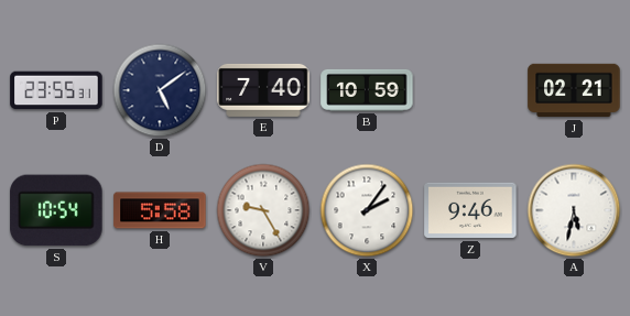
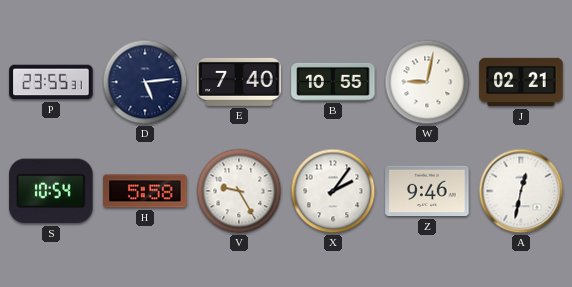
D: 5:09 -> 5:14
B: 10:59 -> 10:55
W: none -> 9:02
A: 5:32 -> 12:32
